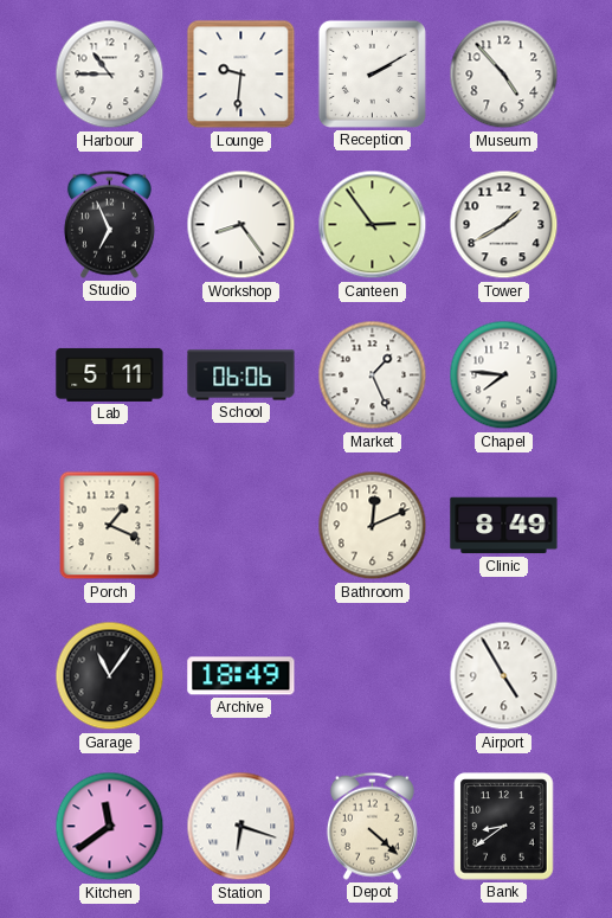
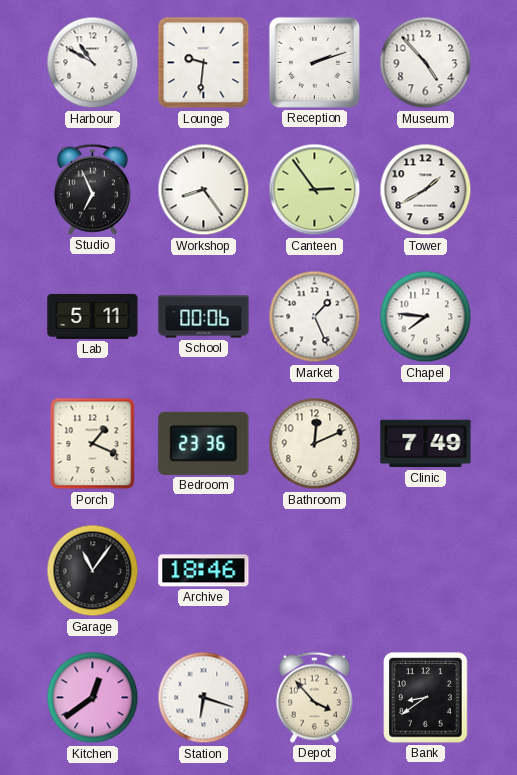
Harbour: 10:45 -> 10:50
Reception: 2:10 -> 2:12
School: 06:06 -> 00:06
Bedroom: none -> 23:36
Clinic: 8:49 -> 7:49
Archive: 18:49 -> 18:46
Airport: 4:55 -> none
Kitchen: 11:39 -> 12:39
Depot: 4:22 -> 3:53
